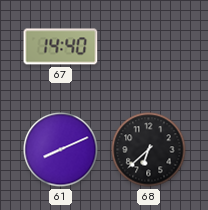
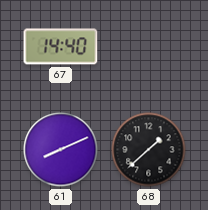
68: 6:38 -> 1:38
